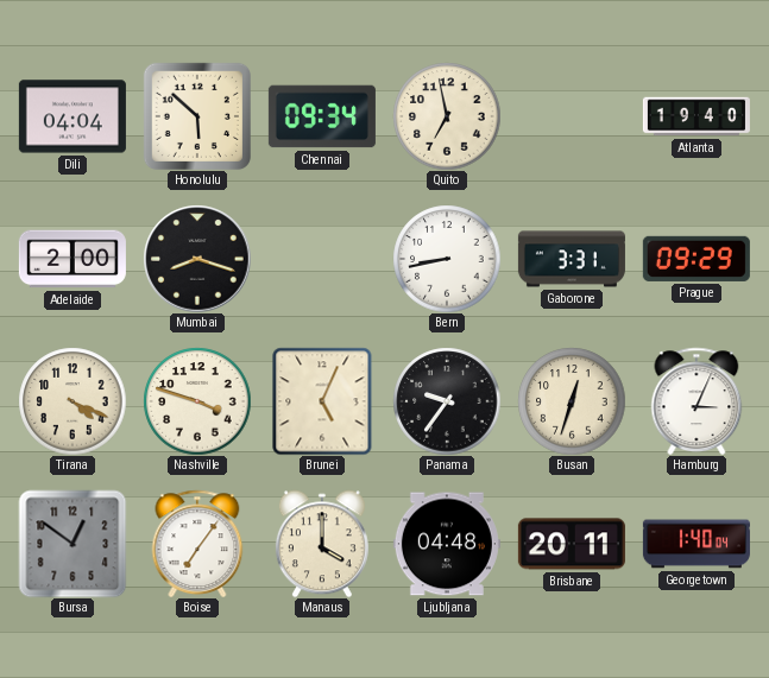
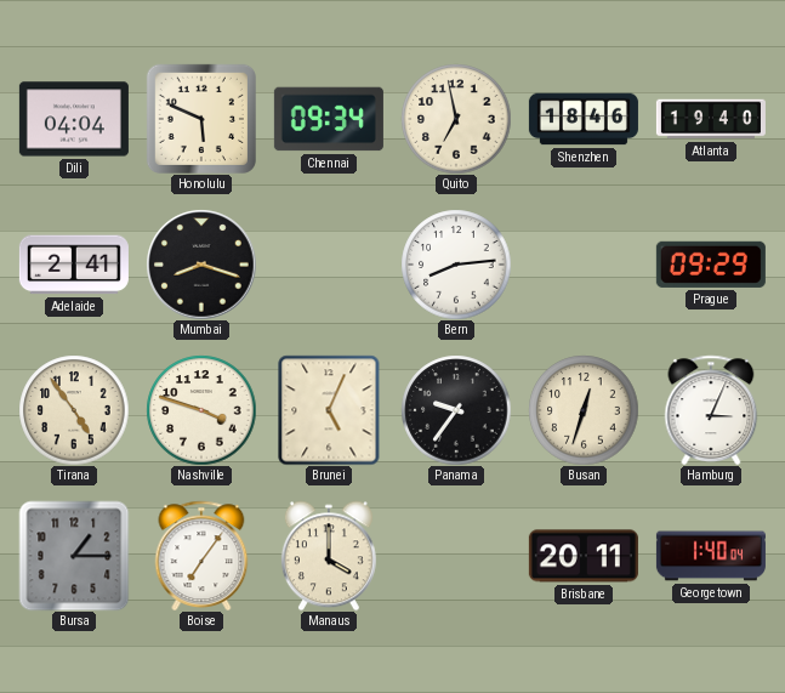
Honolulu: 5:52 -> 5:49
Shenzhen: none -> 18:46
Adelaide: 2:00 -> 2:41
Bern: 8:43 -> 8:14
Gaborone: 3:31 -> none
Tirana: 4:19 -> 4:54
Bursa: 12:51 -> 1:15
Ljubljana: 04:48 -> none
